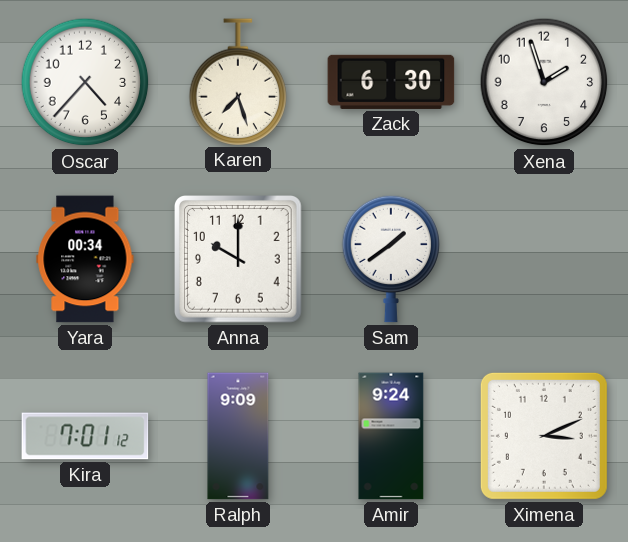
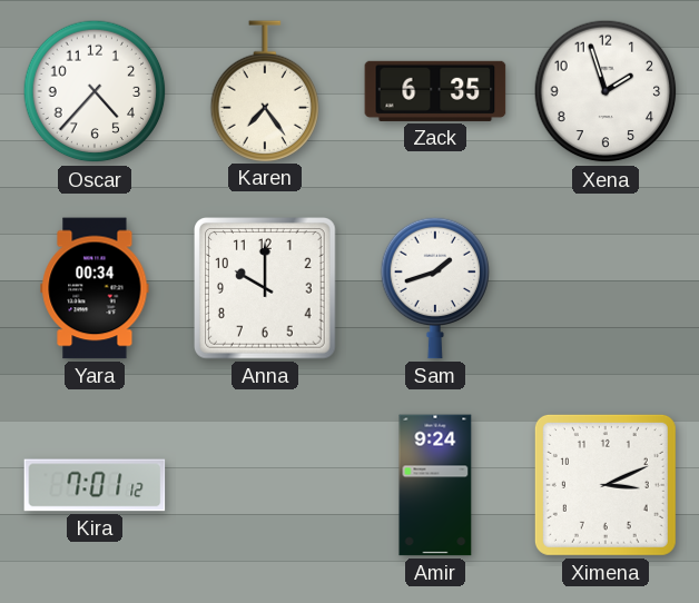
Karen: 7:27 -> 7:24
Zack: 6:30 -> 6:35
Sam: 1:39 -> 1:42
Ralph: 9:09 -> none
